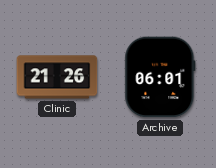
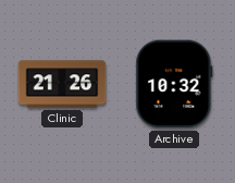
Archive: 06:01 -> 10:32
